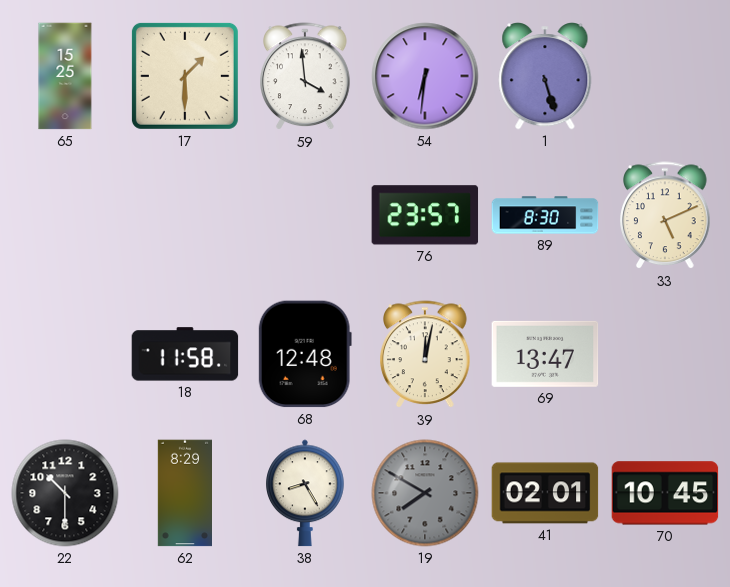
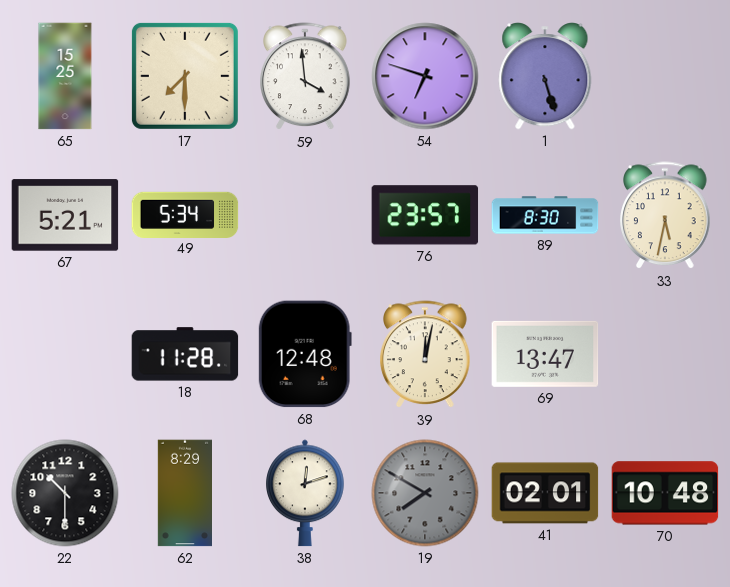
17: 1:30 -> 7:30
54: 6:31 -> 6:48
67: none -> 5:21
49: none -> 5:34
33: 5:11 -> 5:32
18: 11:58 -> 11:28
38: 8:25 -> 12:12
70: 10:45 -> 10:48
